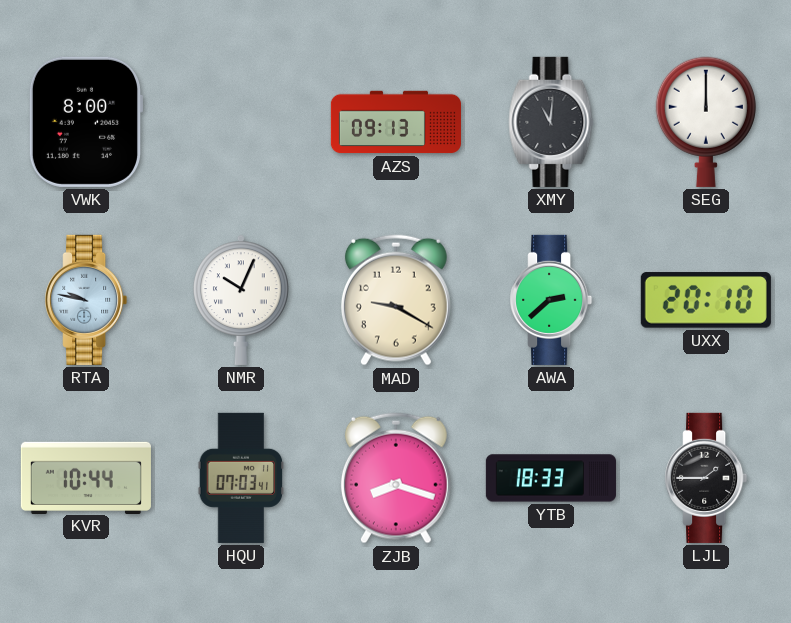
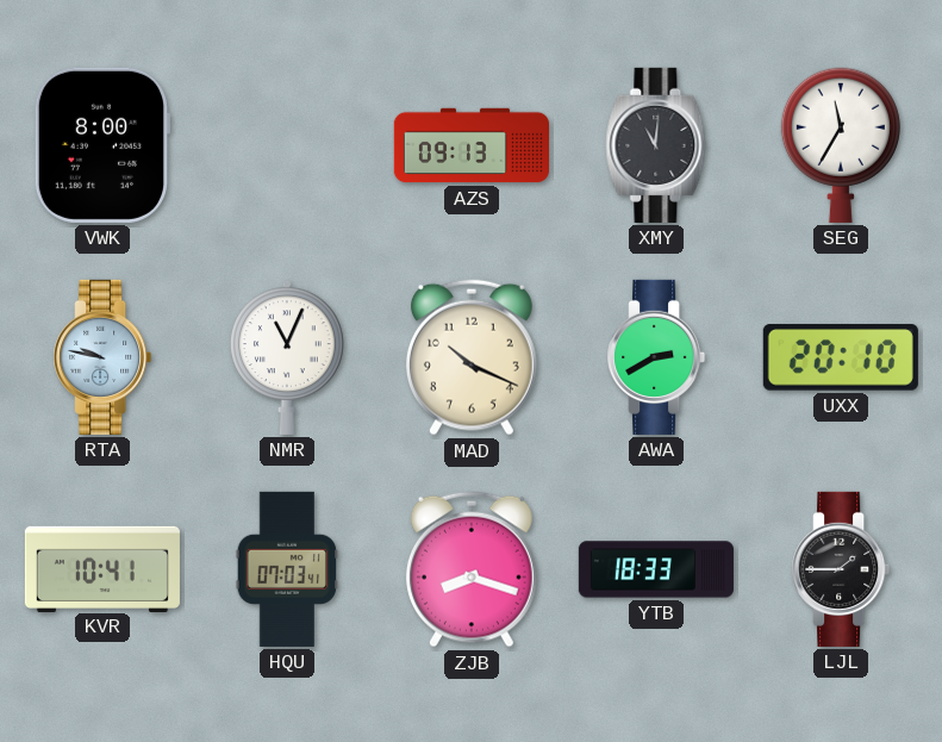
SEG: 12:00 -> 11:35
NMR: 10:04 -> 11:04
MAD: 9:20 -> 10:19
AWA: 2:38 -> 2:40
KVR: 10:44 -> 10:41
